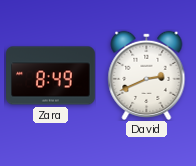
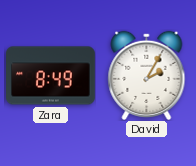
David: 2:41 -> 2:05
